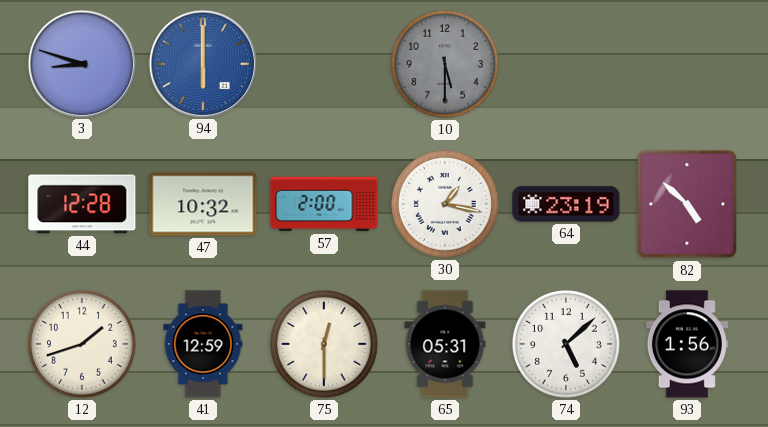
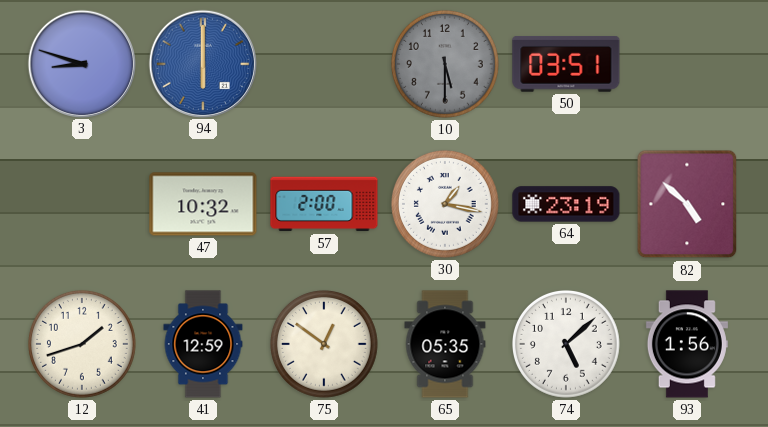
50: none -> 03:51
44: 12:28 -> none
75: 12:30 -> 12:51
65: 05:31 -> 05:35
